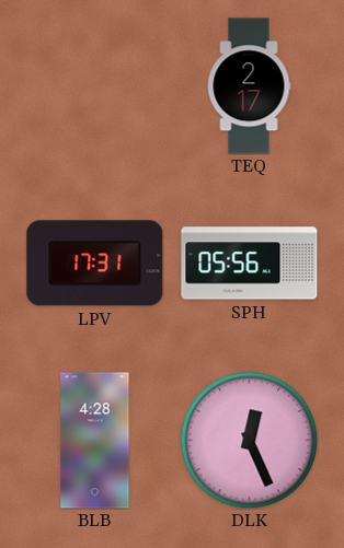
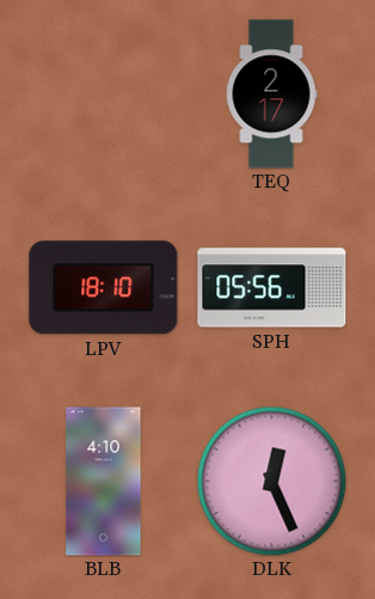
LPV: 17:31 -> 18:10
BLB: 4:28 -> 4:10
